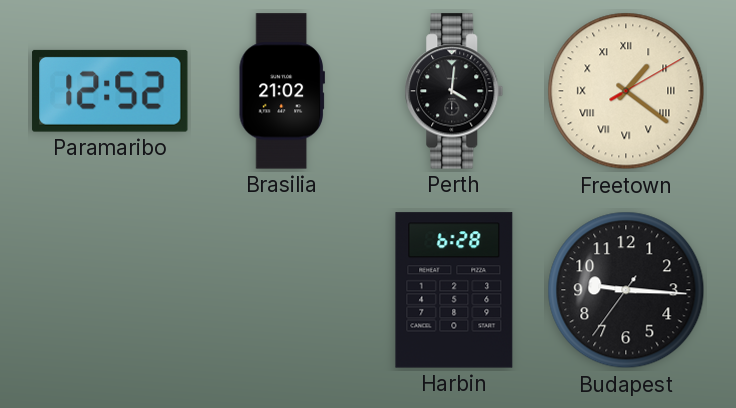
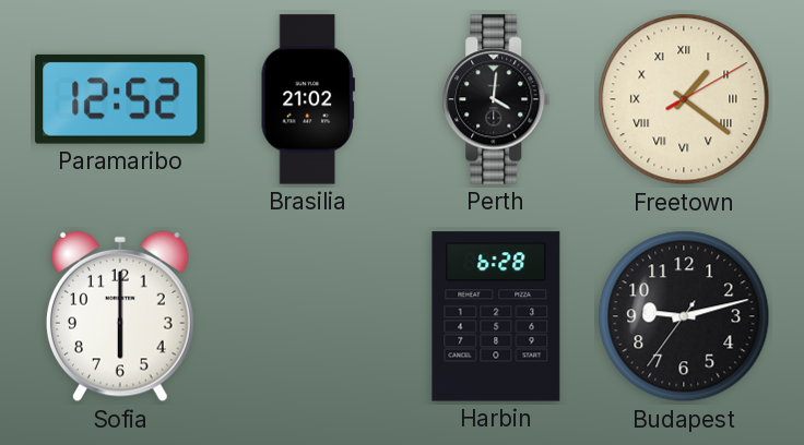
Sofia: none -> 6:00
Budapest: 9:15 -> 9:12
